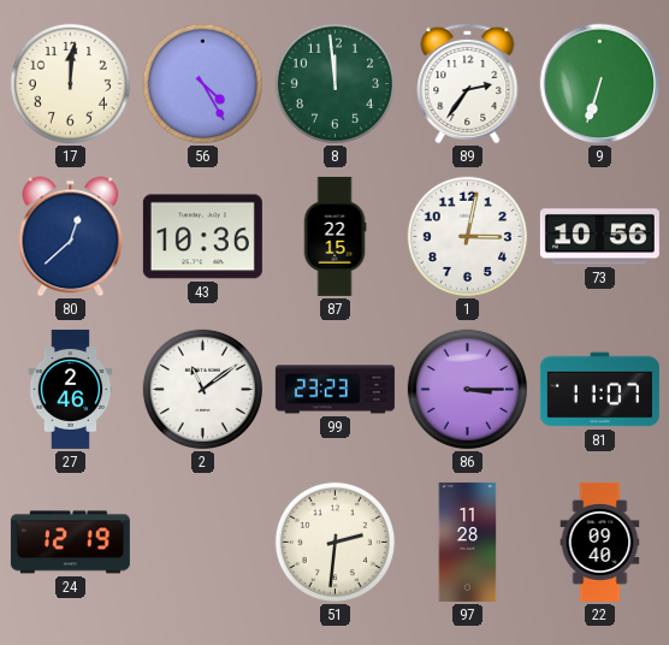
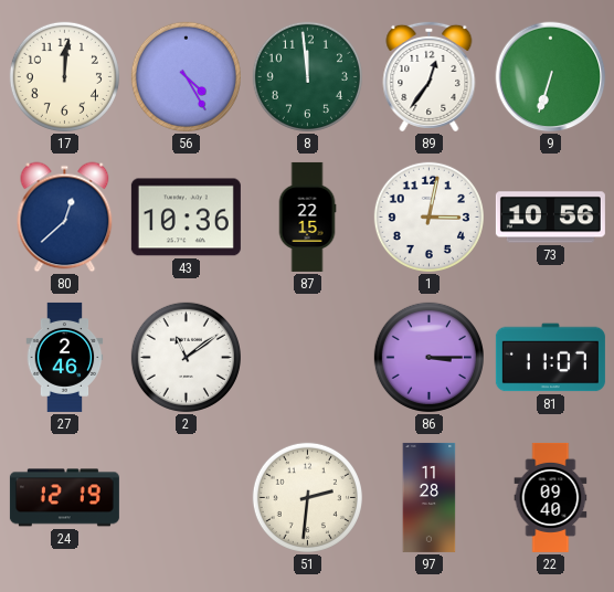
89: 2:36 -> 12:36
99: 23:23 -> none
